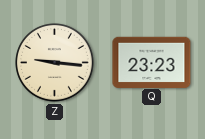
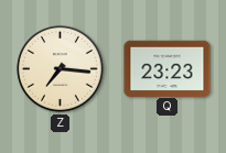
Z: 9:16 -> 7:16
